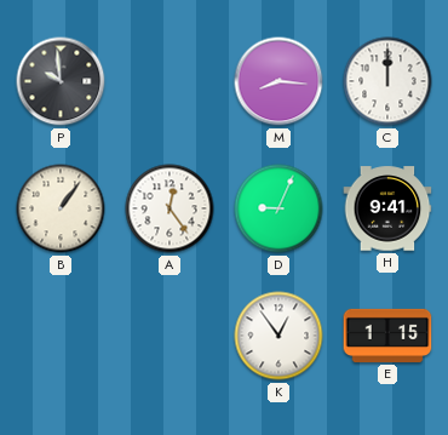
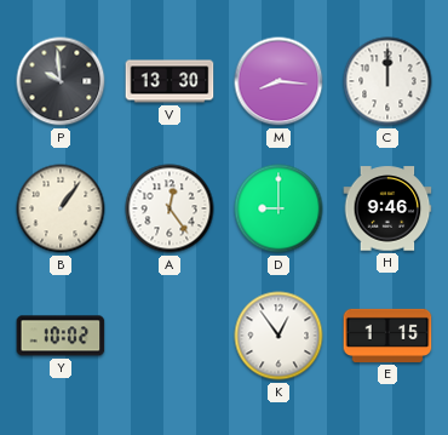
V: none -> 13:30
D: 9:04 -> 9:00
H: 9:41 -> 9:46
Y: none -> 10:02
